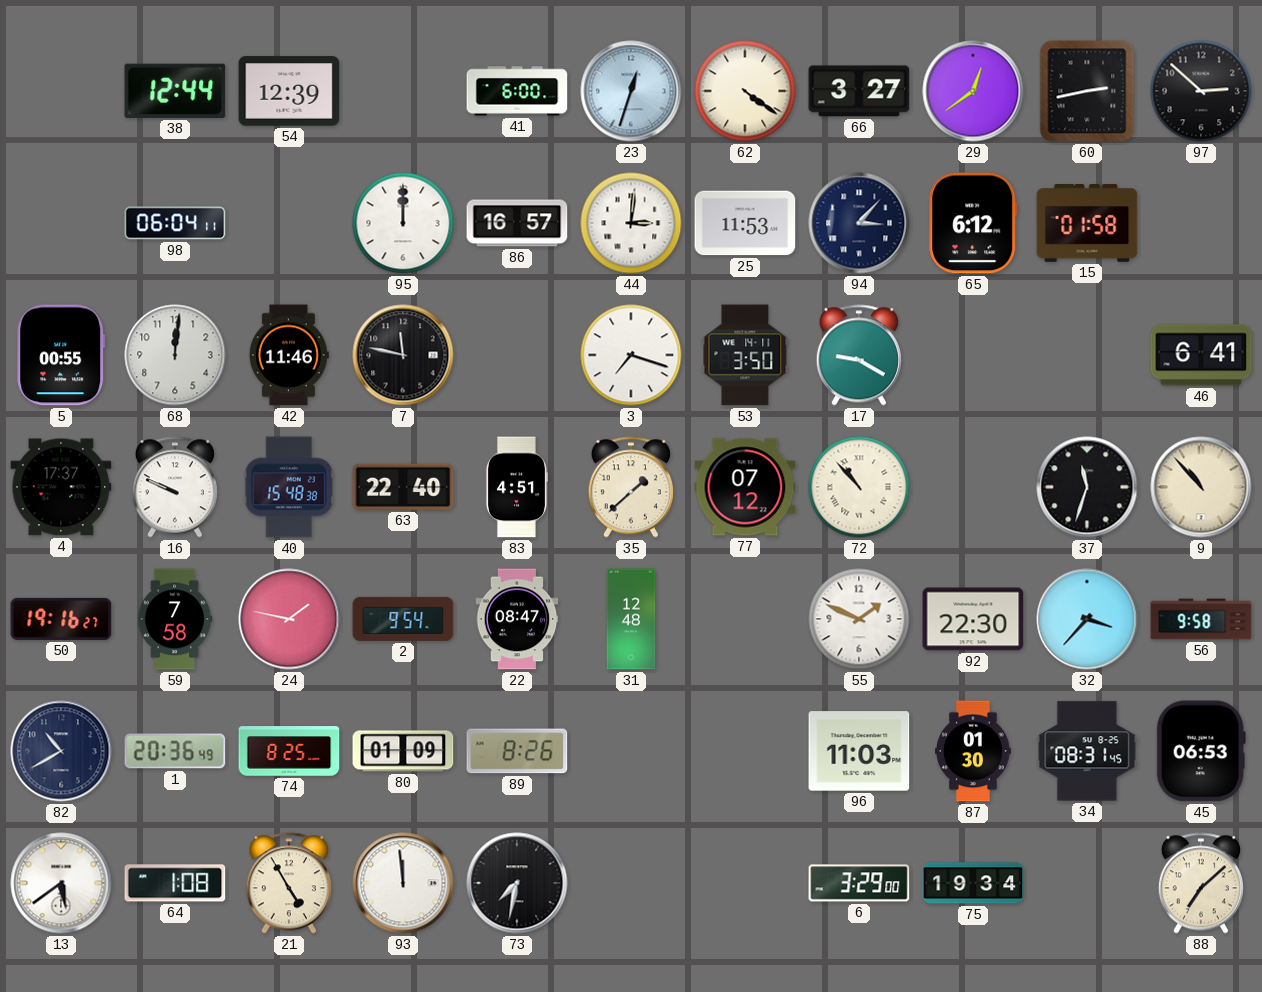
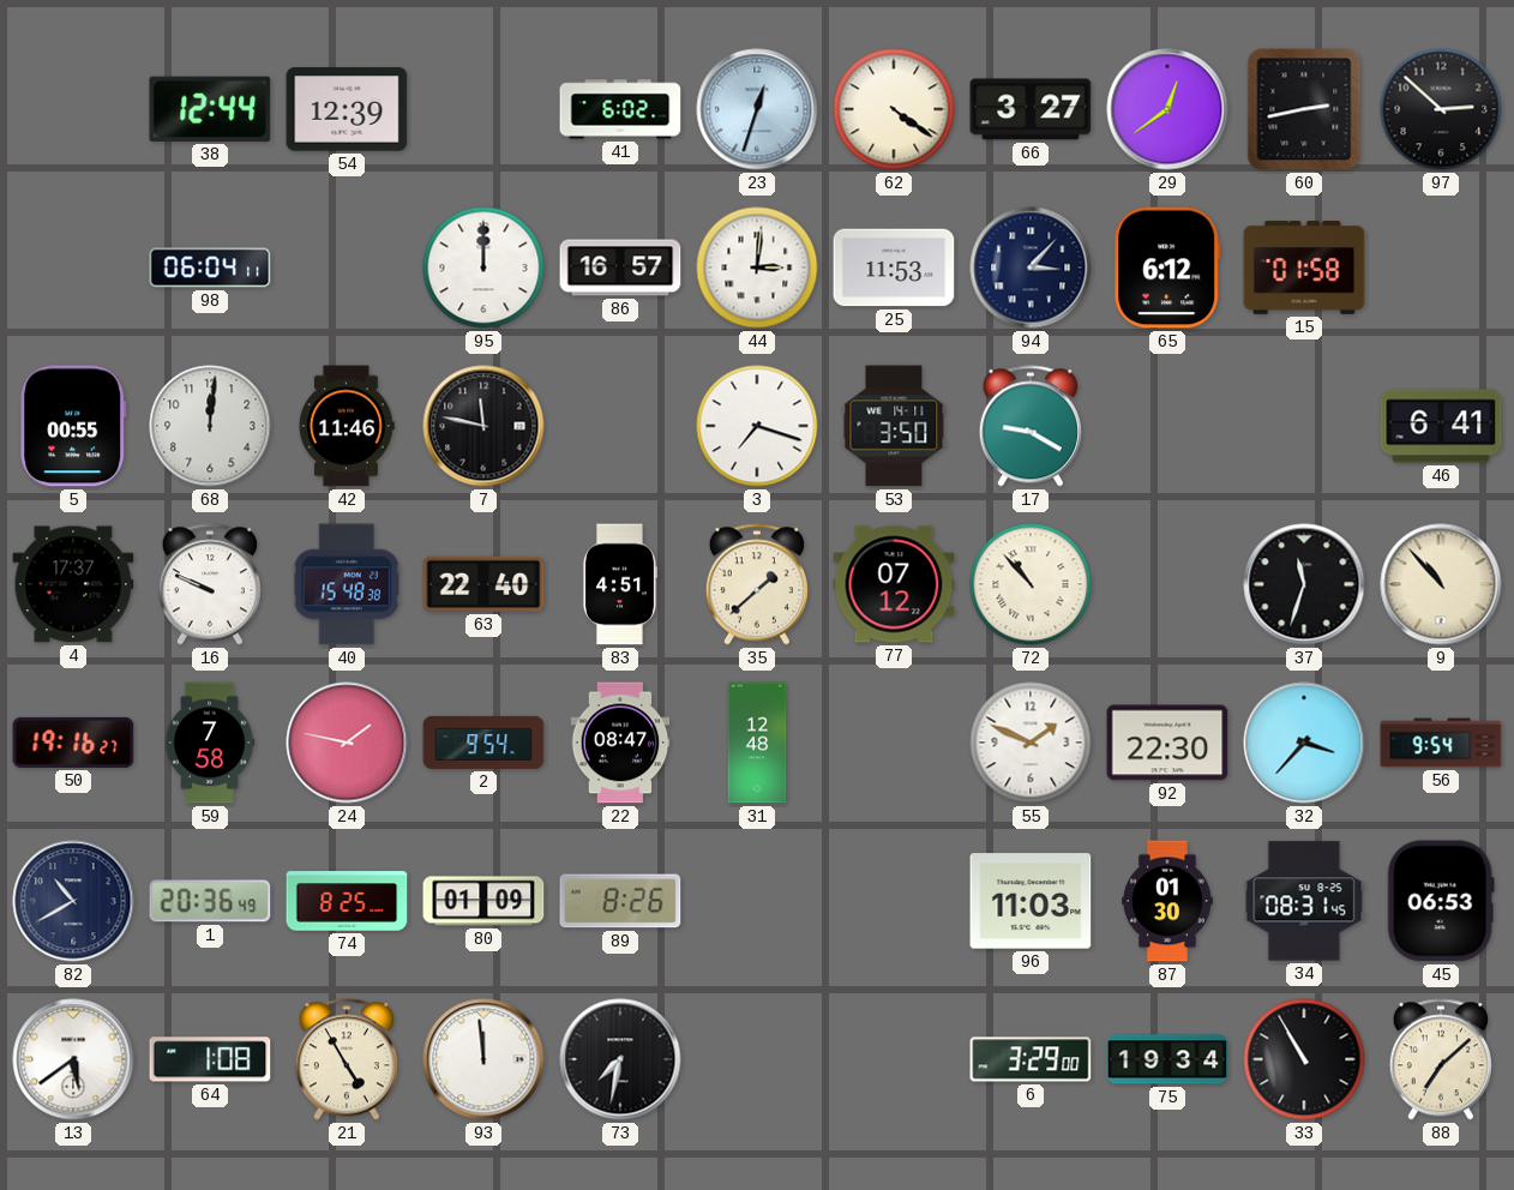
41: 6:00 -> 6:02
56: 9:58 -> 9:54
33: none -> 10:55
